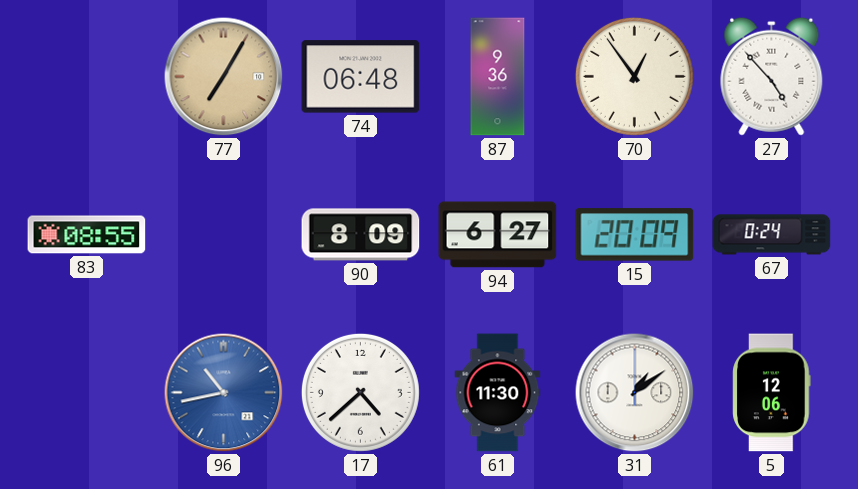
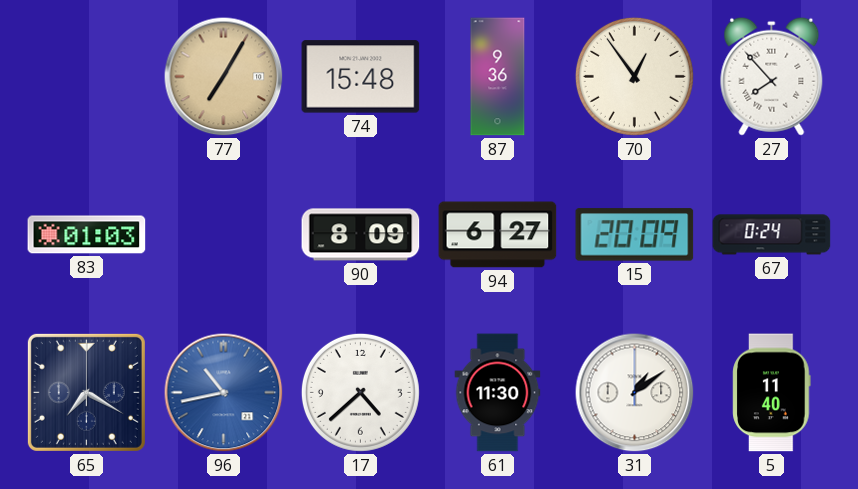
74: 06:48 -> 15:48
27: 4:53 -> 7:53
83: 08:55 -> 01:03
65: none -> 7:20
5: 12:06 -> 11:40
